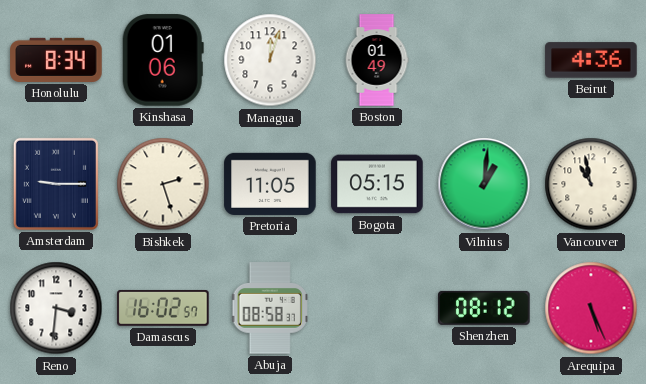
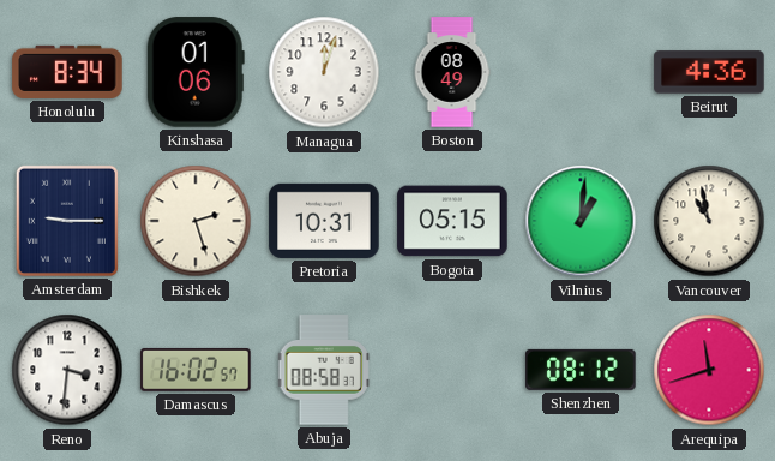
Boston: 01:49 -> 08:49
Pretoria: 11:05 -> 10:31
Arequipa: 5:26 -> 11:42
